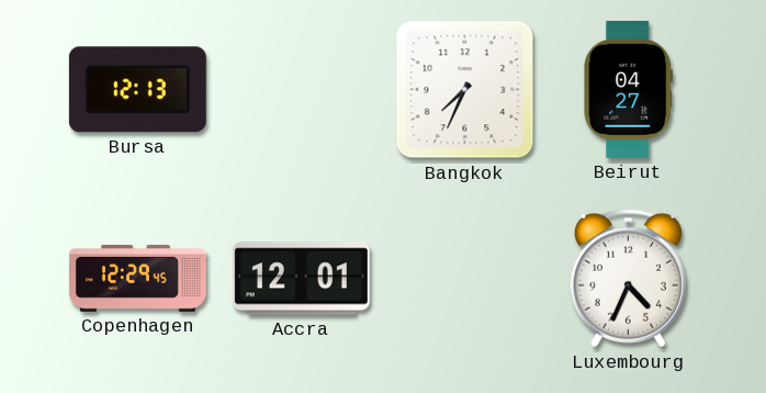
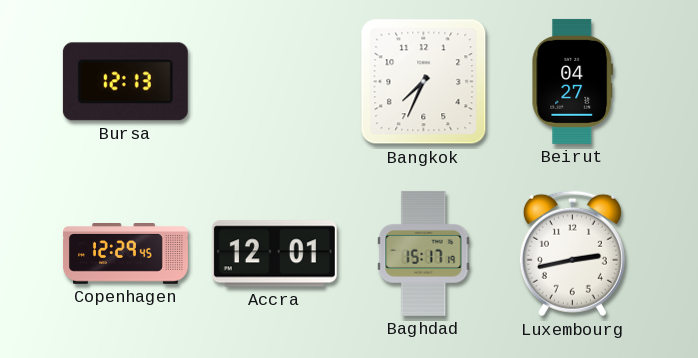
Baghdad: none -> 15:17
Luxembourg: 4:34 -> 2:43
